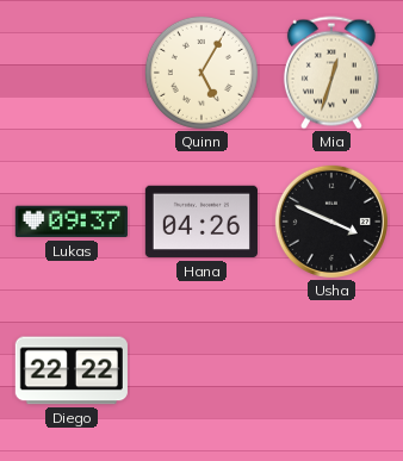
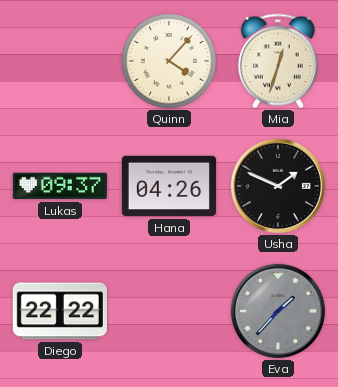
Quinn: 5:05 -> 4:07
Usha: 3:49 -> 1:49
Eva: none -> 1:37
